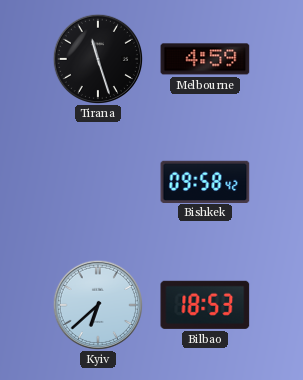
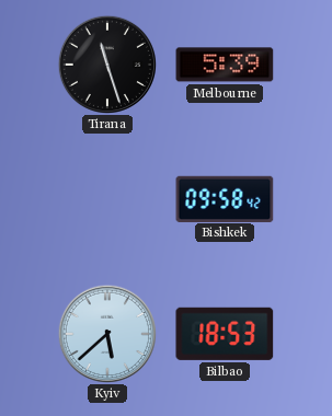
Melbourne: 4:59 -> 5:39
Kyiv: 6:38 -> 5:38
